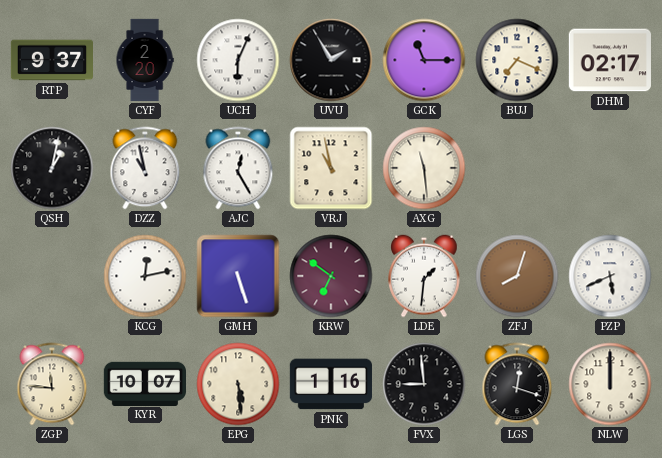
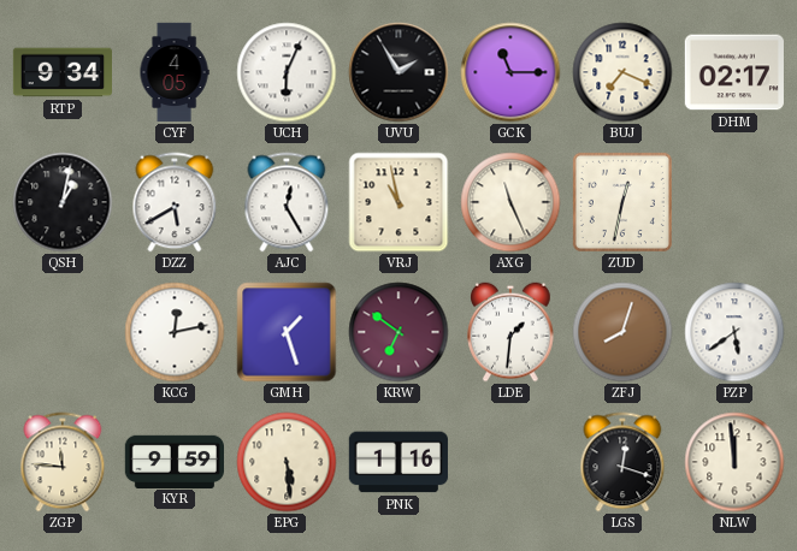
RTP: 9:37 -> 9:34
CYF: 2:20 -> 4:05
DZZ: 10:58 -> 5:40
AXG: 11:29 -> 11:26
ZUD: none -> 12:32
GMH: 5:27 -> 1:27
PZP: 5:41 -> 5:39
KYR: 10:07 -> 9:59
FVX: 8:59 -> none
NLW: 12:00 -> 11:59
